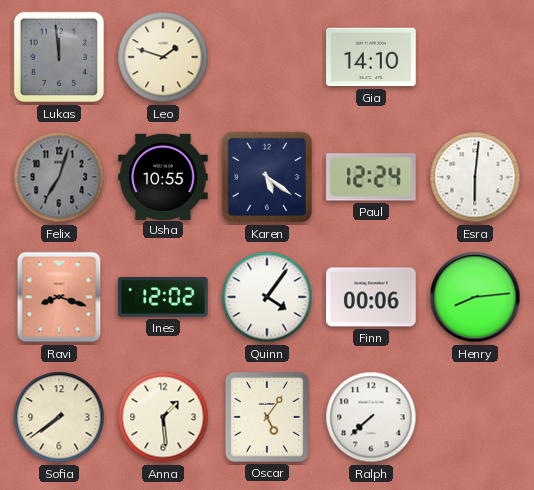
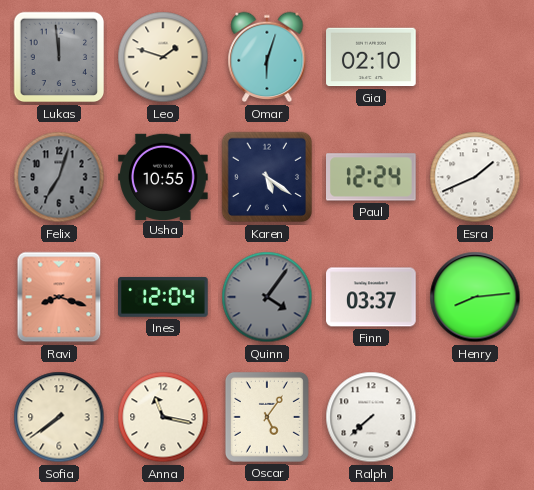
Omar: none -> 6:03
Gia: 14:10 -> 02:10
Esra: 6:01 -> 1:41
Ines: 12:02 -> 12:04
Quinn dial: white -> grey
Finn: 00:06 -> 03:37
Anna: 1:29 -> 11:17
